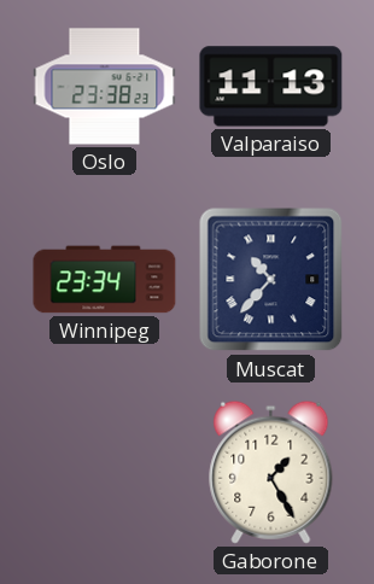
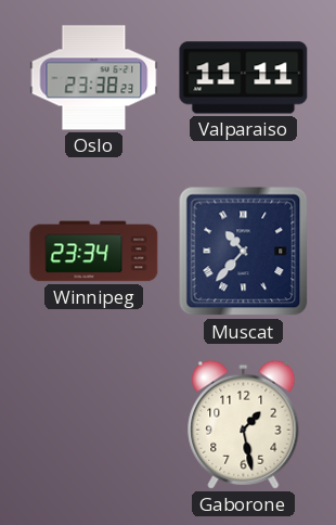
Valparaiso: 11:13 -> 11:11
Gaborone: 1:25 -> 1:28
